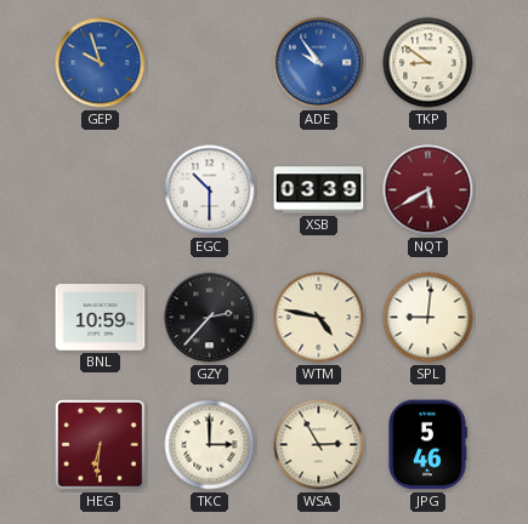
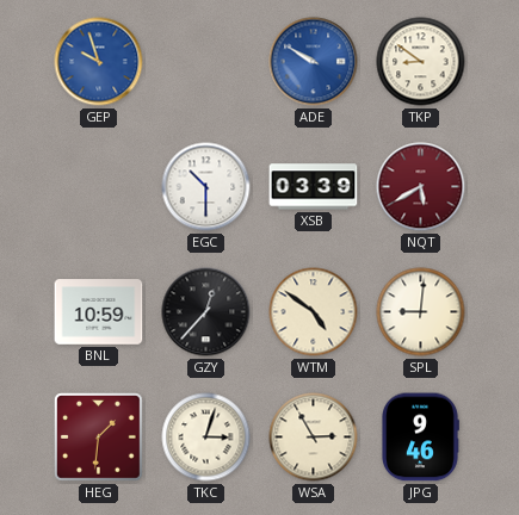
ADE: 9:54 -> 9:50
GZY: 2:37 -> 12:37
WTM: 4:47 -> 4:51
HEG: 6:31 -> 1:31
TKC: 3:00 -> 3:03
JPG: 5:46 -> 9:46
